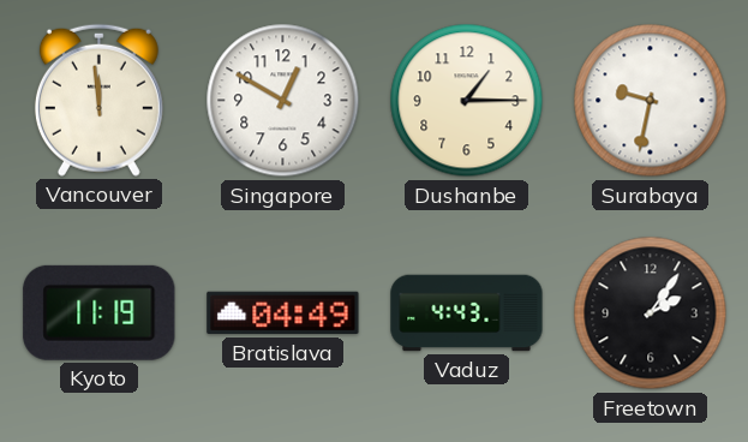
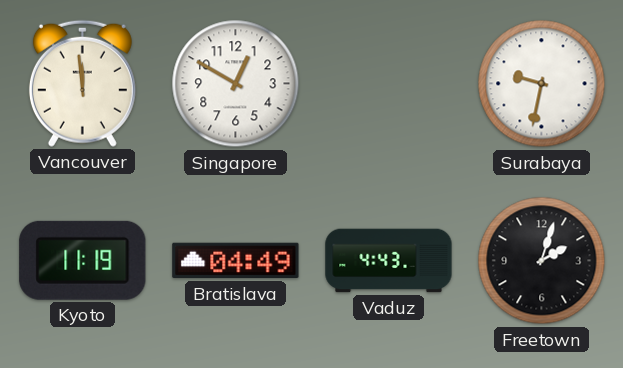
Dushanbe: 1:15 -> none
Freetown: 2:06 -> 2:03
